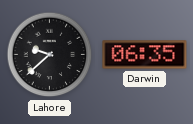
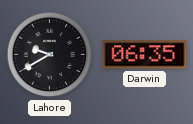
Lahore: 9:38 -> 9:40
